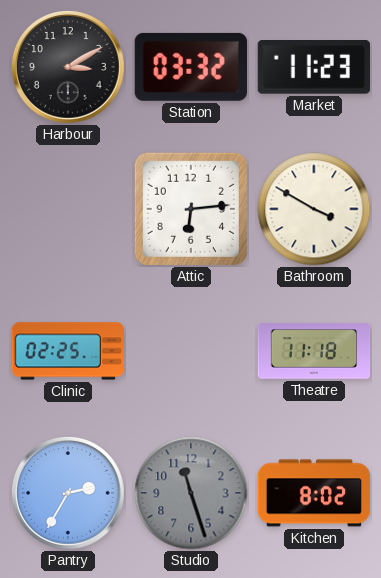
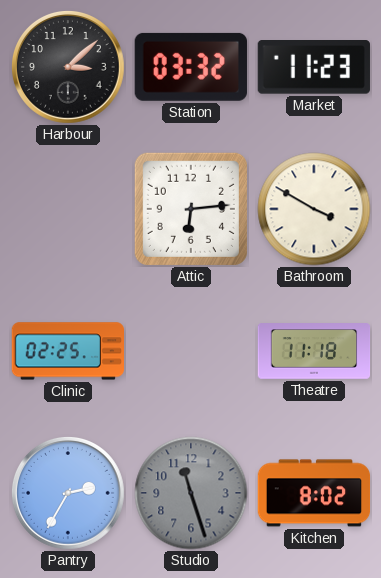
Harbour: 3:10 -> 3:08
